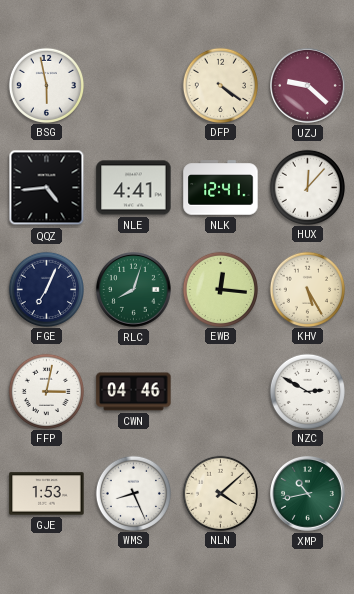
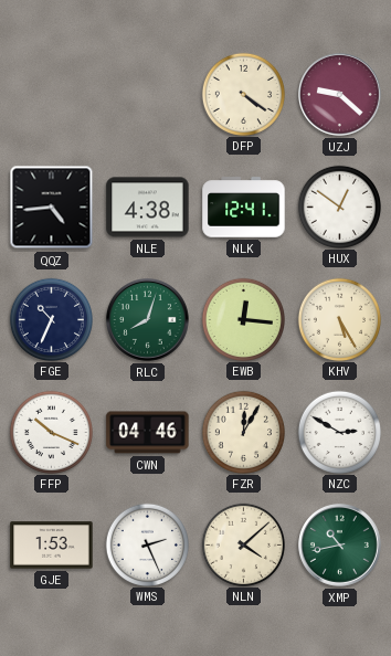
BSG: 5:58 -> none
NLE: 4:41 -> 4:38
HUX: 12:07 -> 12:51
FGE: 7:04 -> 10:34
FFP: 3:02 -> 10:19
FZR: none -> 12:05
WMS: 8:26 -> 2:26
